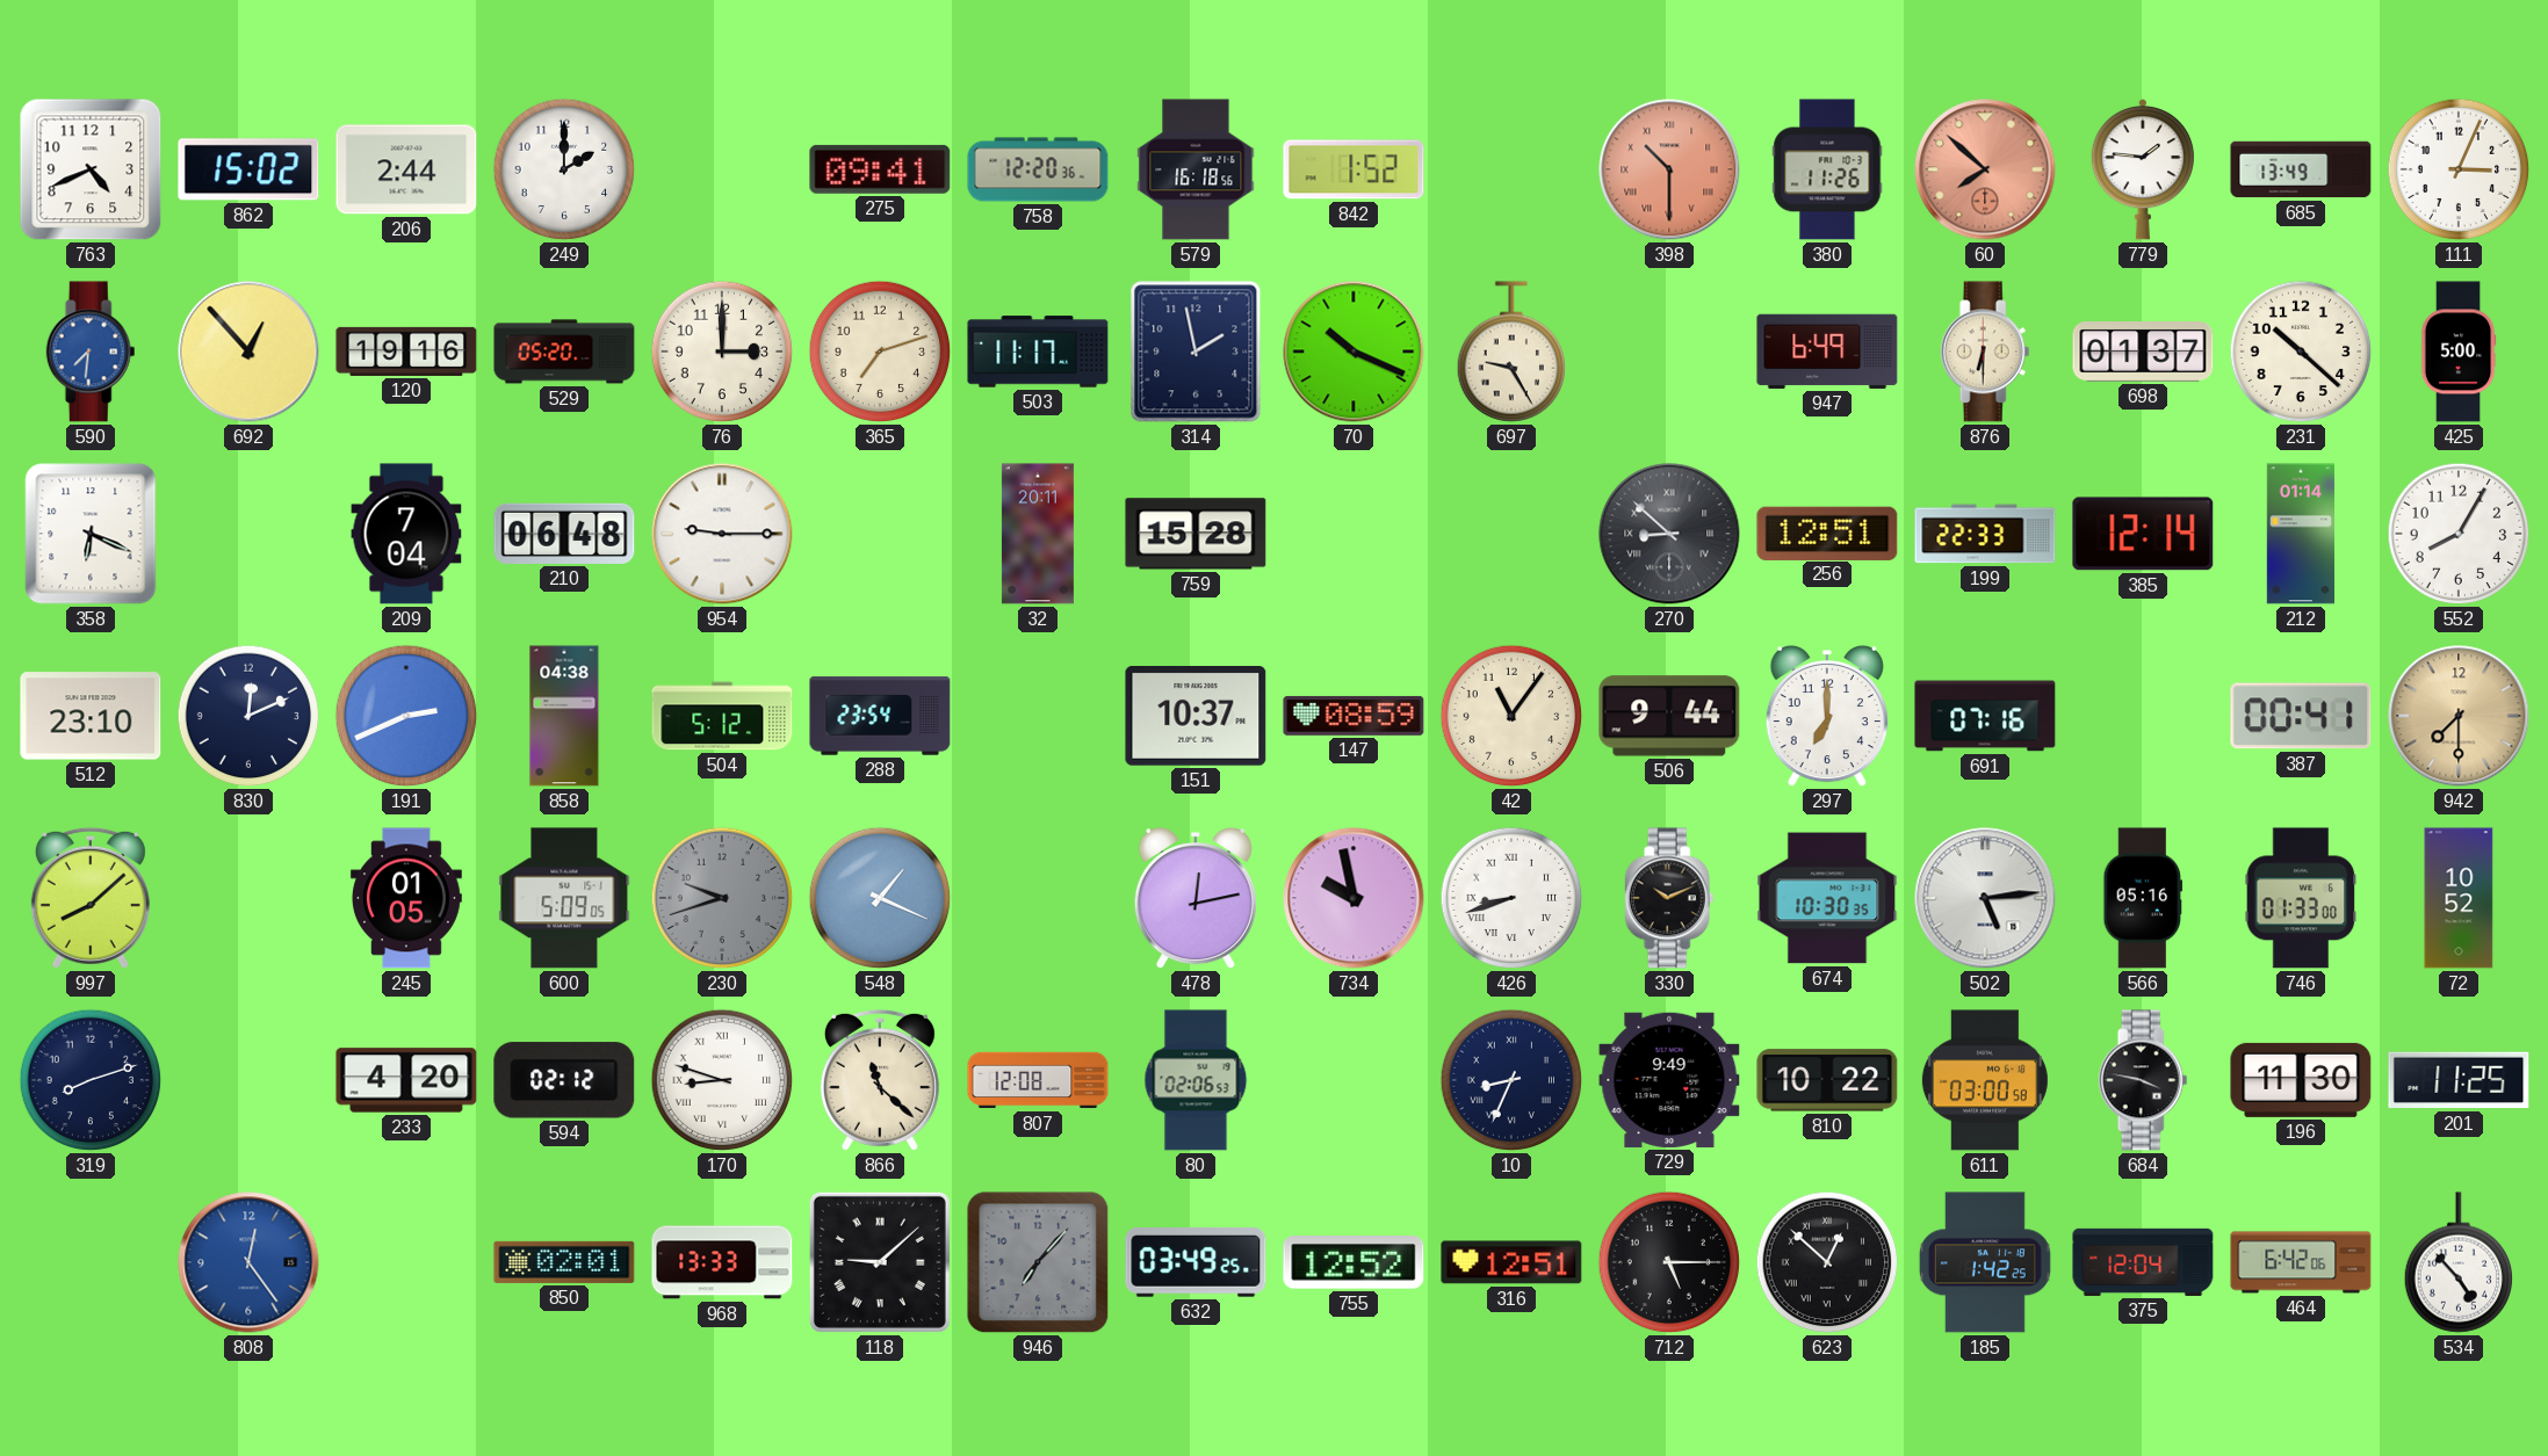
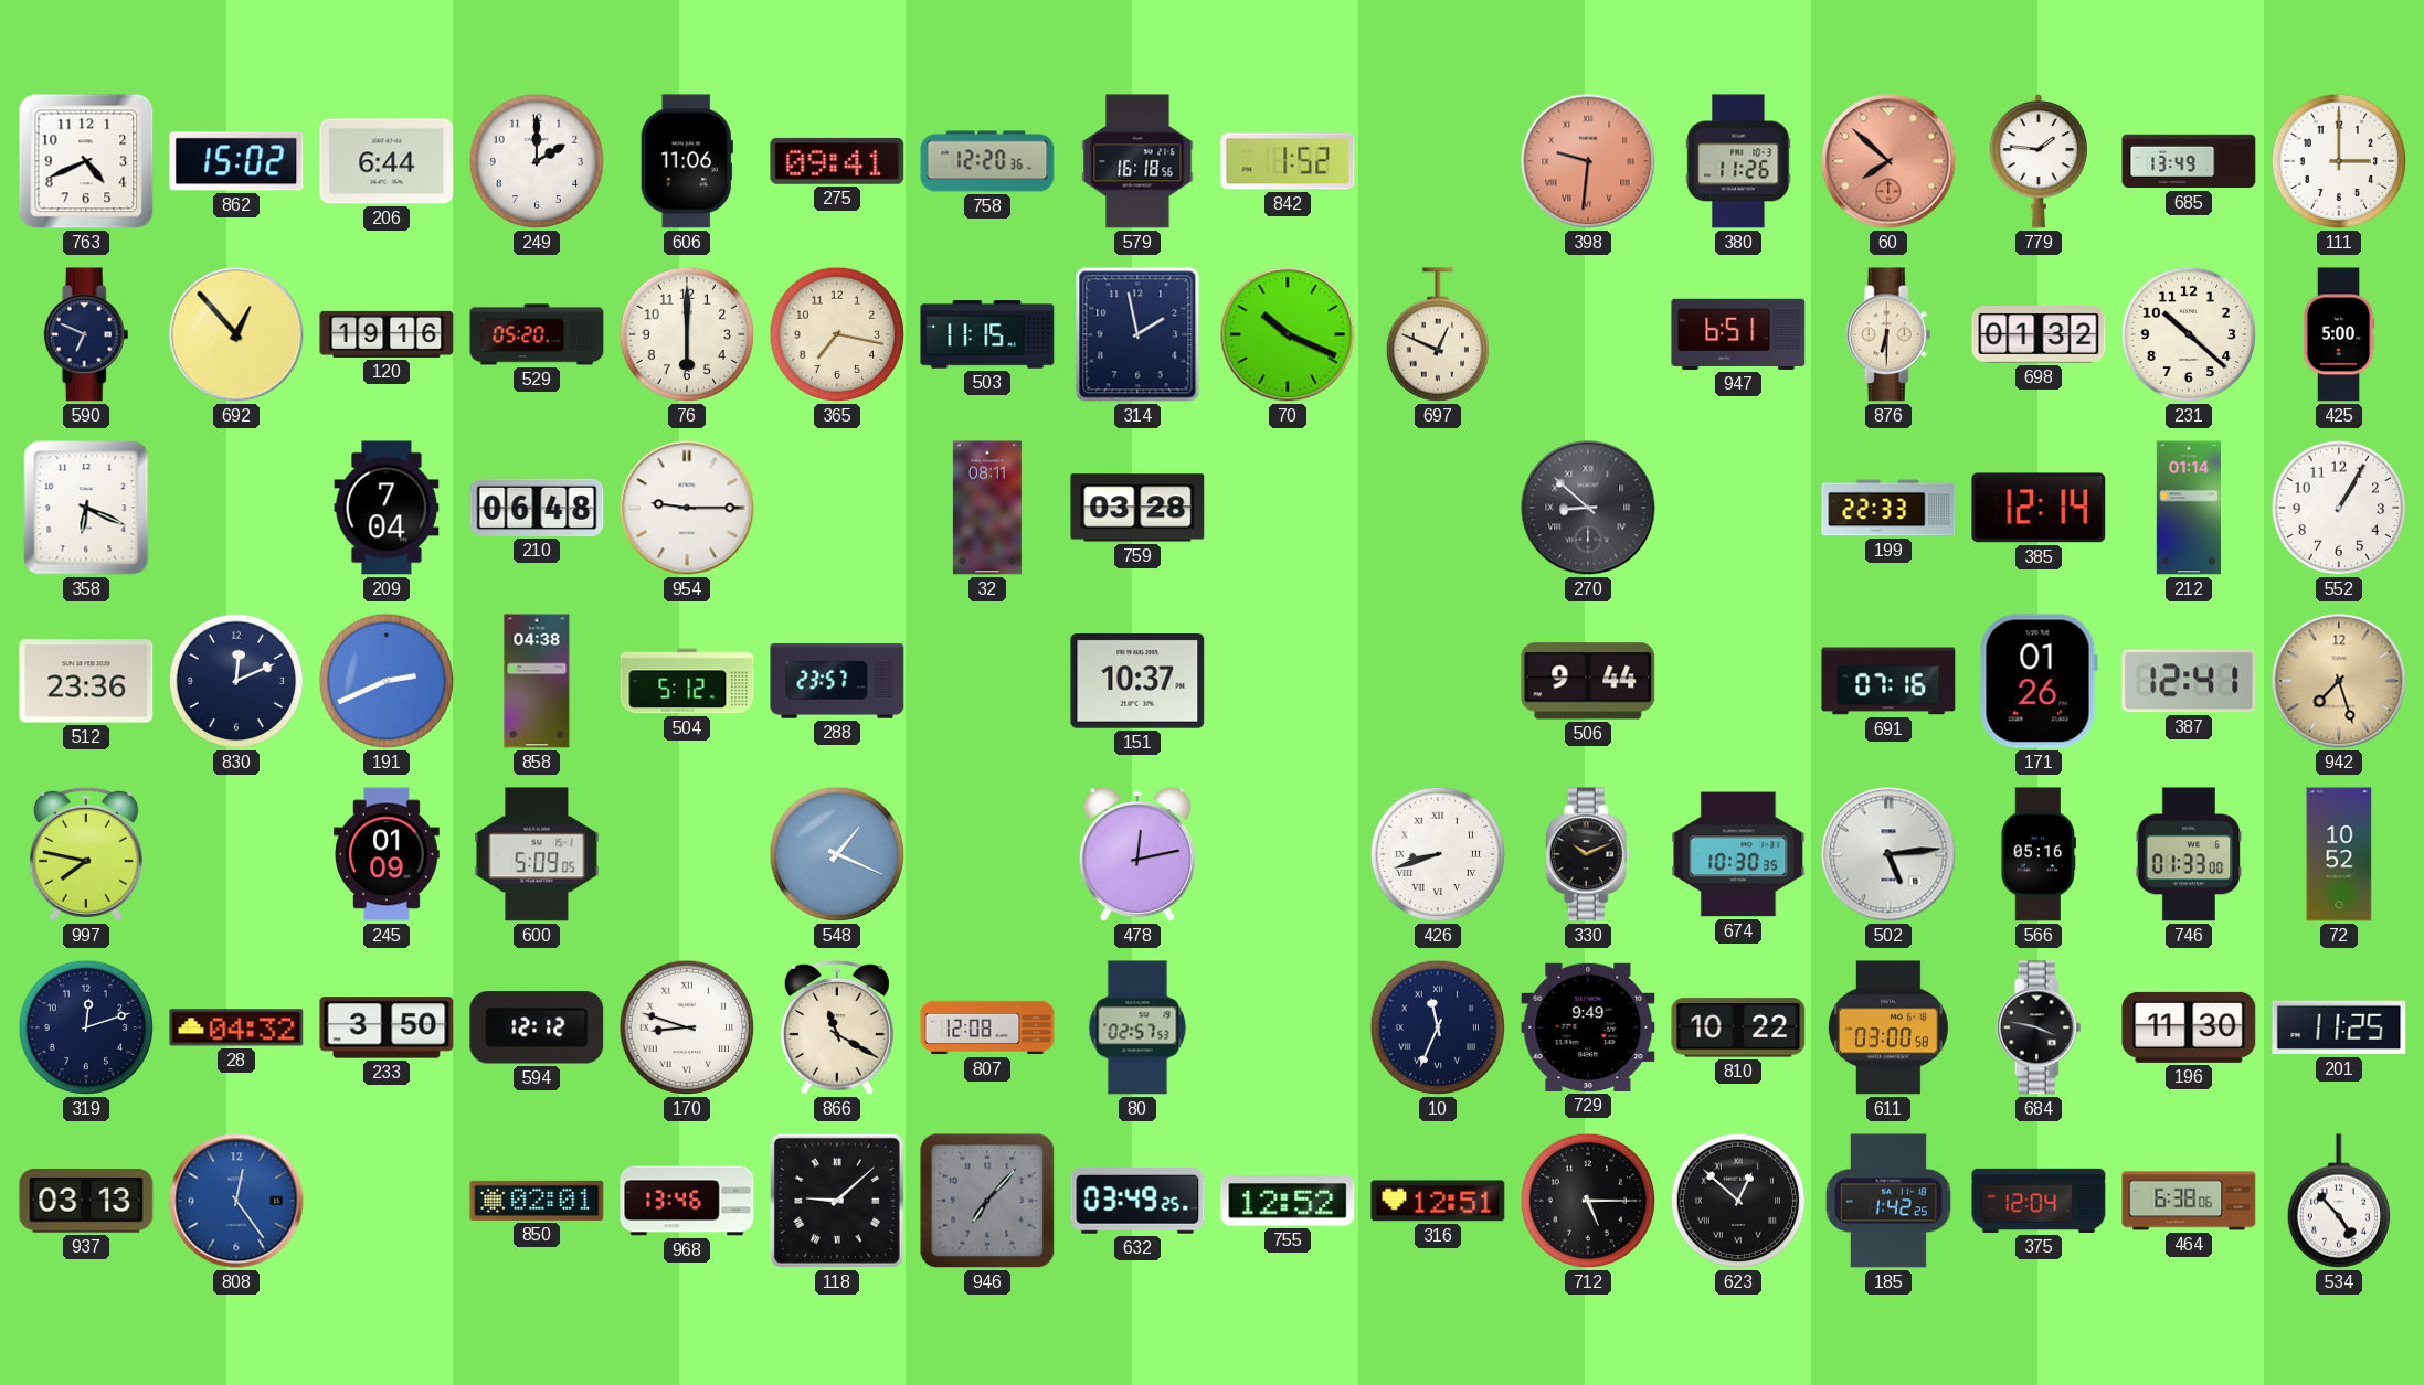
206: 2:44 -> 6:44
606: none -> 11:06
398: 10:30 -> 9:31
111: 3:04 -> 3:00
590: 7:31 -> 6:49
590 dial: blue -> navy
76: 3:00 -> 6:00
365: 7:12 -> 7:17
503: 11:17 -> 11:15
697: 9:25 -> 12:49
947: 6:49 -> 6:51
698: 01:37 -> 01:32
32: 20:11 -> 08:11
759: 15:28 -> 03:28
256: 12:51 -> none
552: 8:05 -> 1:05
512: 23:10 -> 23:36
288: 23:54 -> 23:57
147: 08:59 -> none
42: 11:06 -> none
297: 7:00 -> none
171: none -> 01:26
387: 00:41 -> 12:41
942: 7:30 -> 7:27
997: 8:08 -> 7:47
245: 01:05 -> 01:09
230: 9:42 -> none
734: 9:58 -> none
319: 8:12 -> 12:12
28: none -> 04:32
233: 4:20 -> 3:50
594: 02:12 -> 12:12
866: 11:22 -> 11:20
80: 02:06 -> 02:57
10: 8:34 -> 11:34
937: none -> 03:13
968: 13:33 -> 13:46
464: 6:42 -> 6:38
